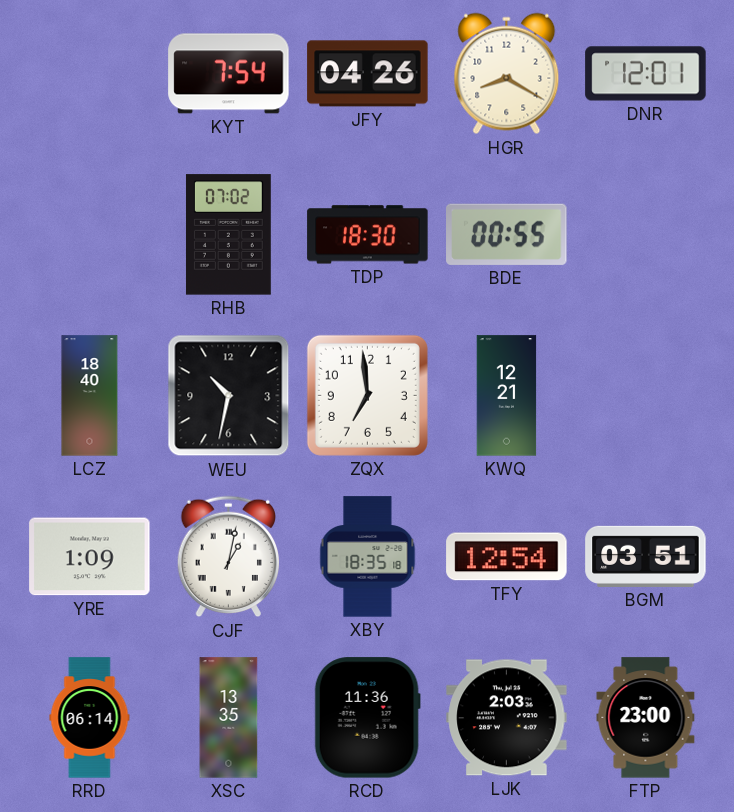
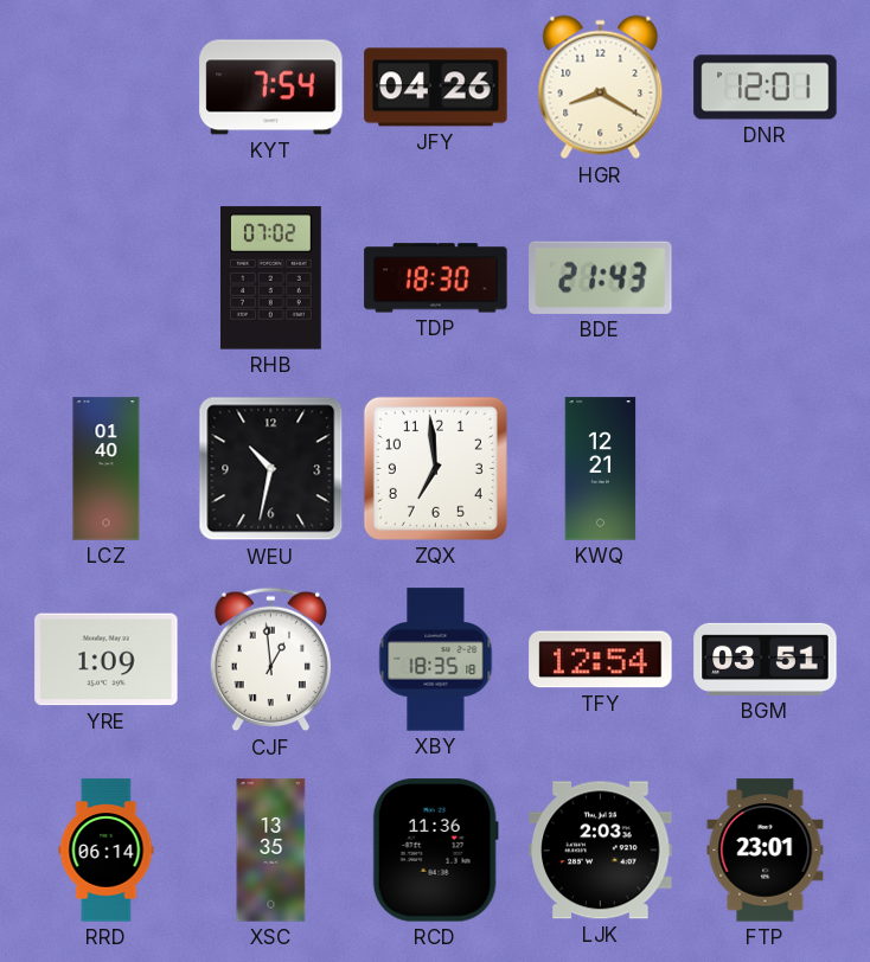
BDE: 00:55 -> 21:43
LCZ: 18:40 -> 01:40
CJF: 1:02 -> 12:59
FTP: 23:00 -> 23:01
